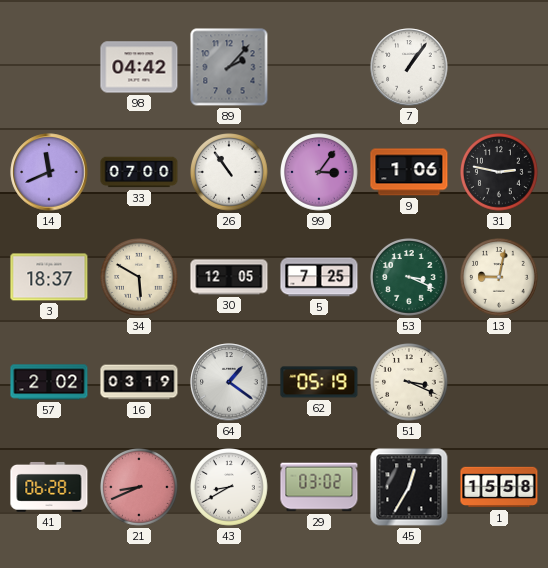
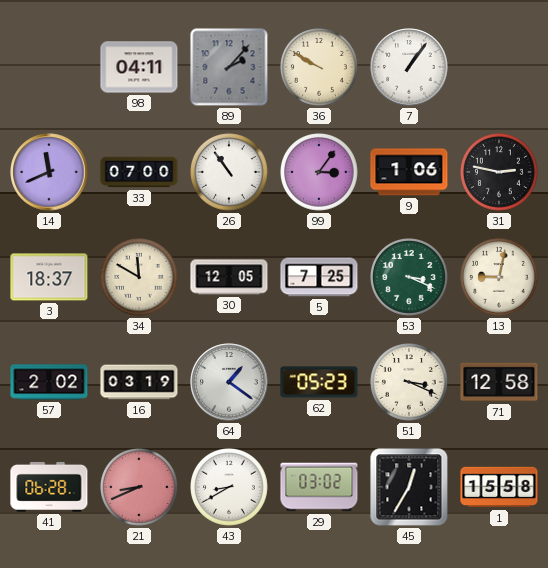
98: 04:42 -> 04:11
36: none -> 9:50
34: 5:50 -> 11:50
62: 05:19 -> 05:23
71: none -> 12:58
